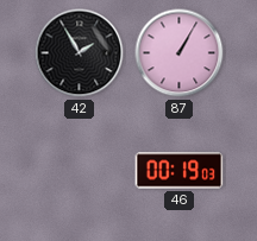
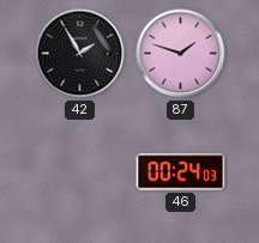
87: 1:05 -> 1:48
46: 00:19 -> 00:24
